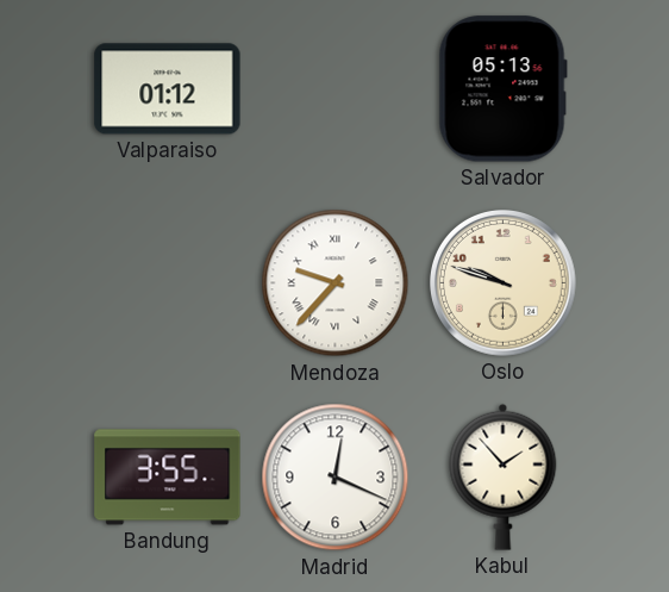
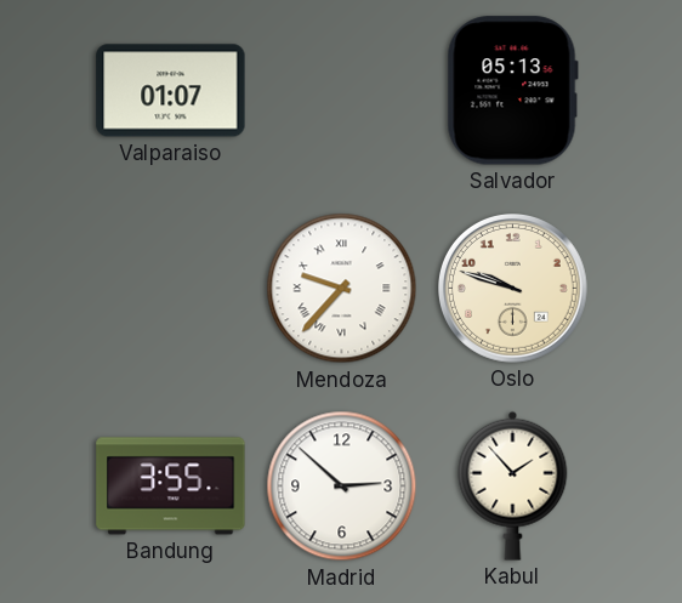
Valparaiso: 01:12 -> 01:07
Madrid: 12:19 -> 2:52
